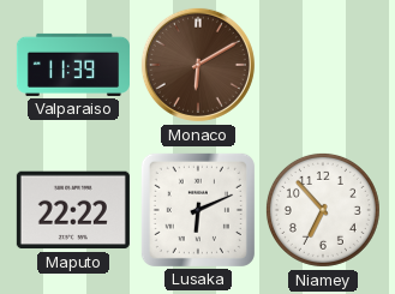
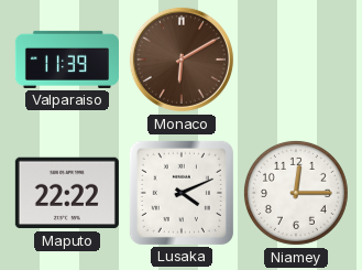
Lusaka: 6:11 -> 4:11
Niamey: 6:53 -> 12:15
